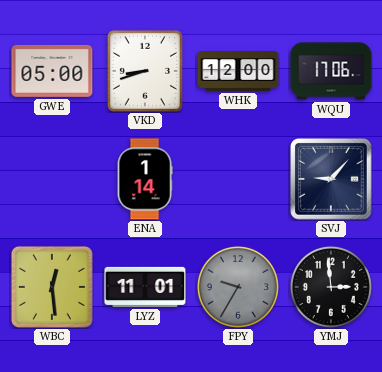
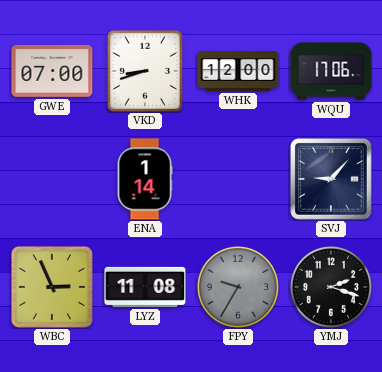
GWE: 05:00 -> 07:00
WBC: 12:29 -> 2:56
LYZ: 11:01 -> 11:08
YMJ: 2:59 -> 2:18
